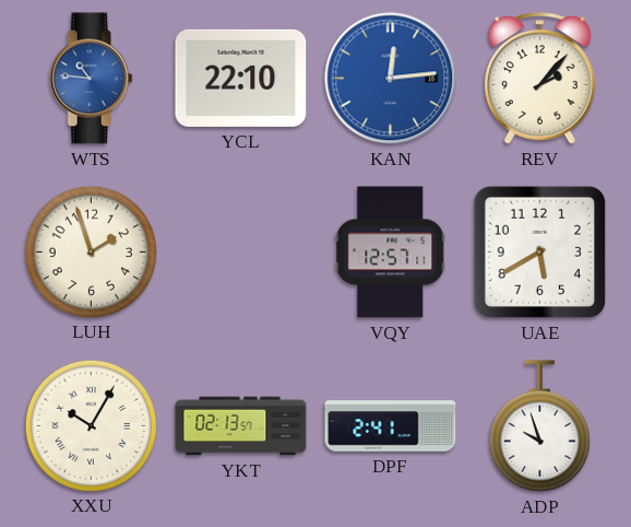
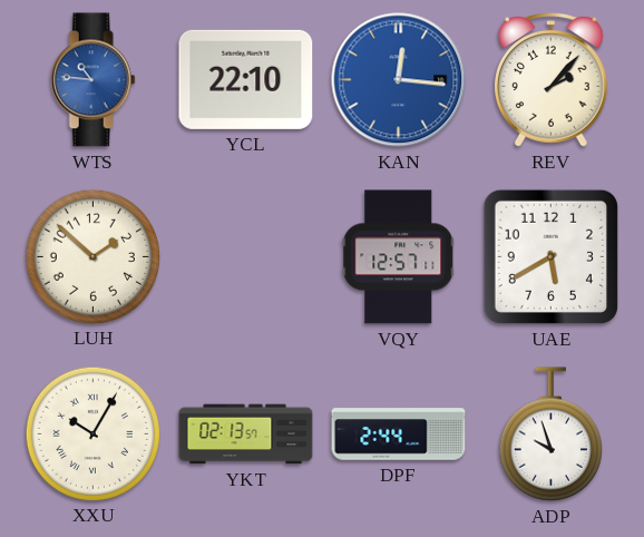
KAN: 12:14 -> 12:16
LUH: 1:57 -> 1:52
DPF: 2:41 -> 2:44
